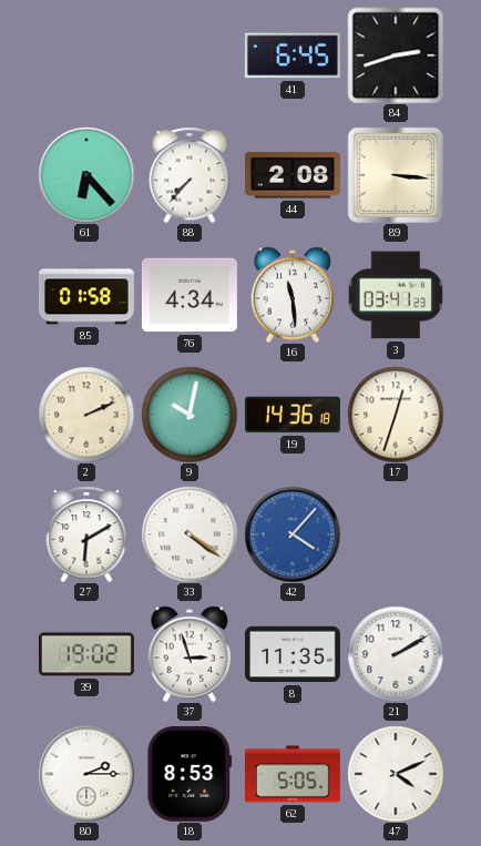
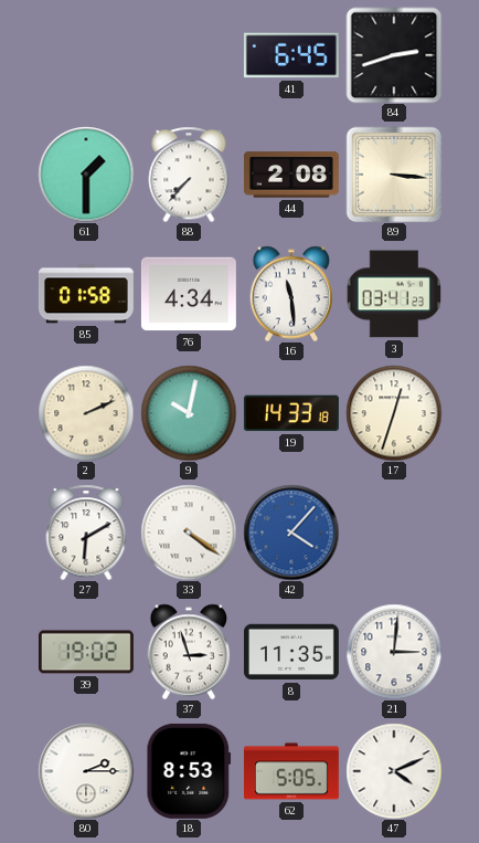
61: 6:23 -> 1:30
19: 14:36 -> 14:33
21: 2:10 -> 3:01
